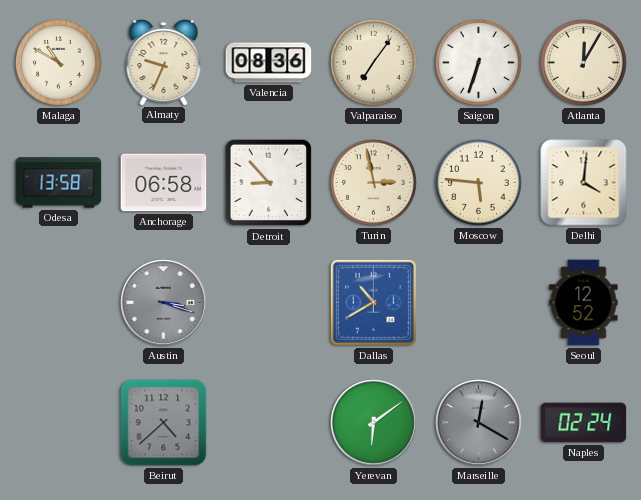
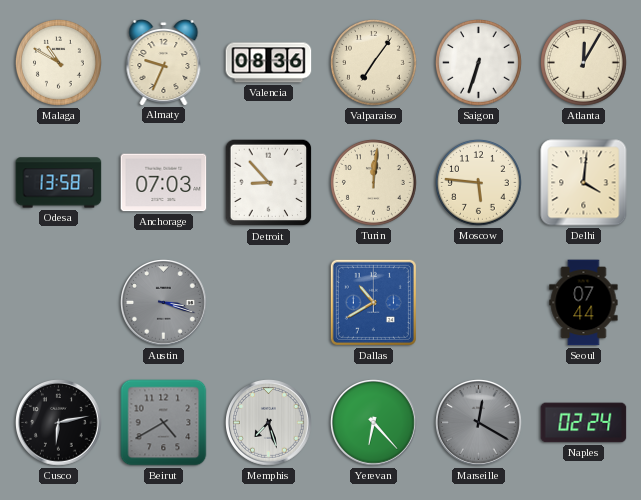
Anchorage: 06:58 -> 07:03
Turin: 2:58 -> 12:01
Seoul: 12:52 -> 07:44
Cusco: none -> 6:13
Beirut: 4:38 -> 4:40
Memphis: none -> 7:27
Yerevan: 6:09 -> 6:23
